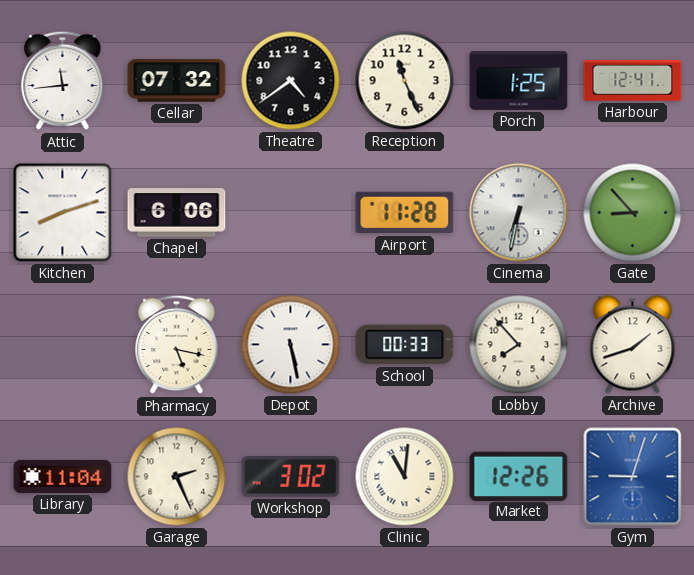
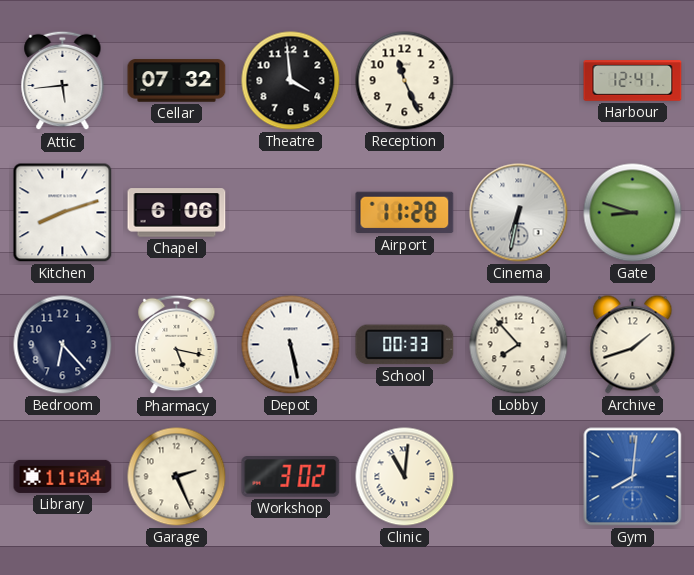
Attic: 11:44 -> 5:44
Theatre: 4:39 -> 3:59
Porch: 1:25 -> none
Gate: 8:53 -> 8:48
Bedroom: none -> 6:23
Market: 12:26 -> none
Gym: 9:03 -> 8:01
